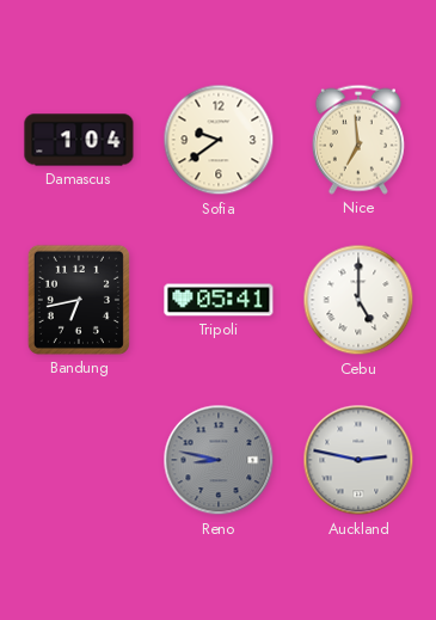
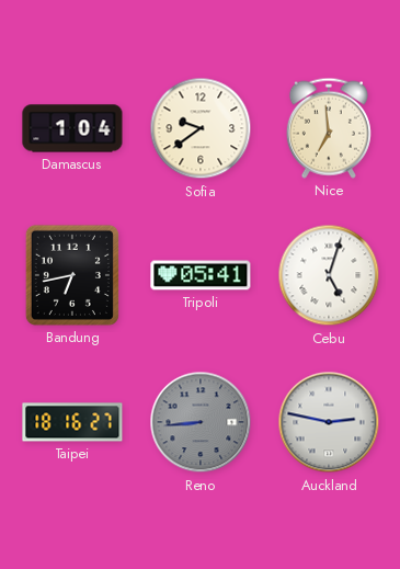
Cebu: 5:00 -> 5:03
Taipei: none -> 18:16
Reno: 8:47 -> 8:44
